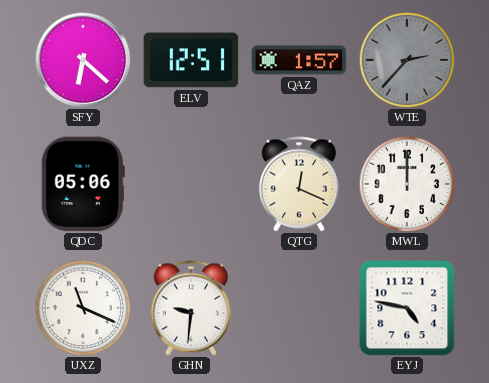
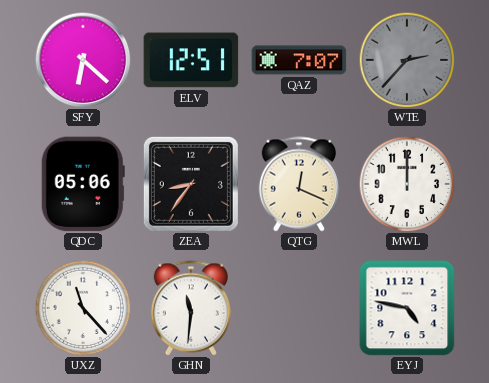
QAZ: 1:57 -> 7:07
ZEA: none -> 8:36
UXZ: 11:19 -> 11:23
GHN: 9:31 -> 11:31
